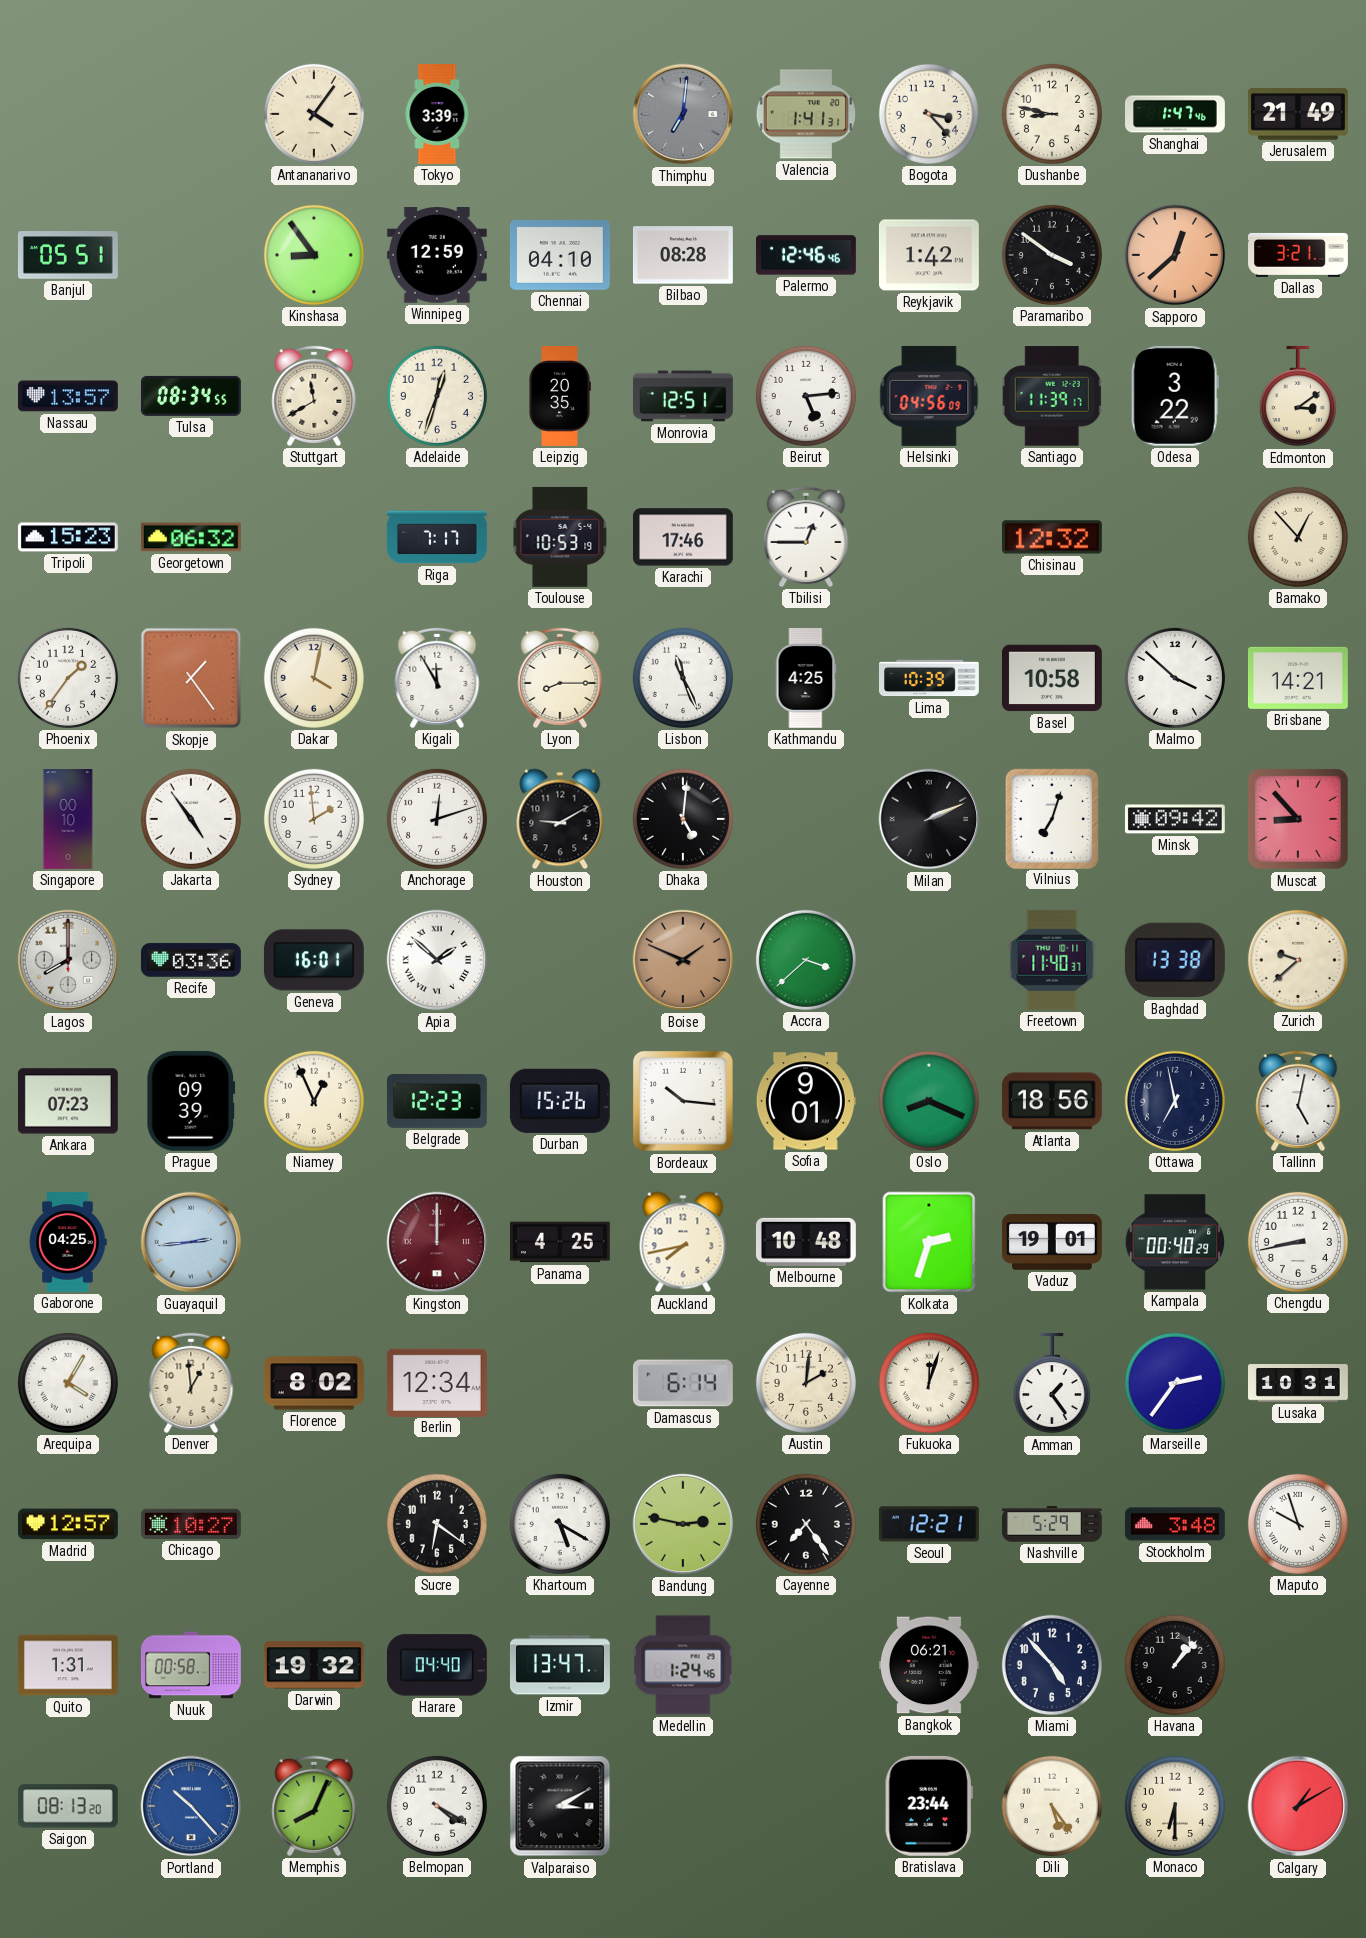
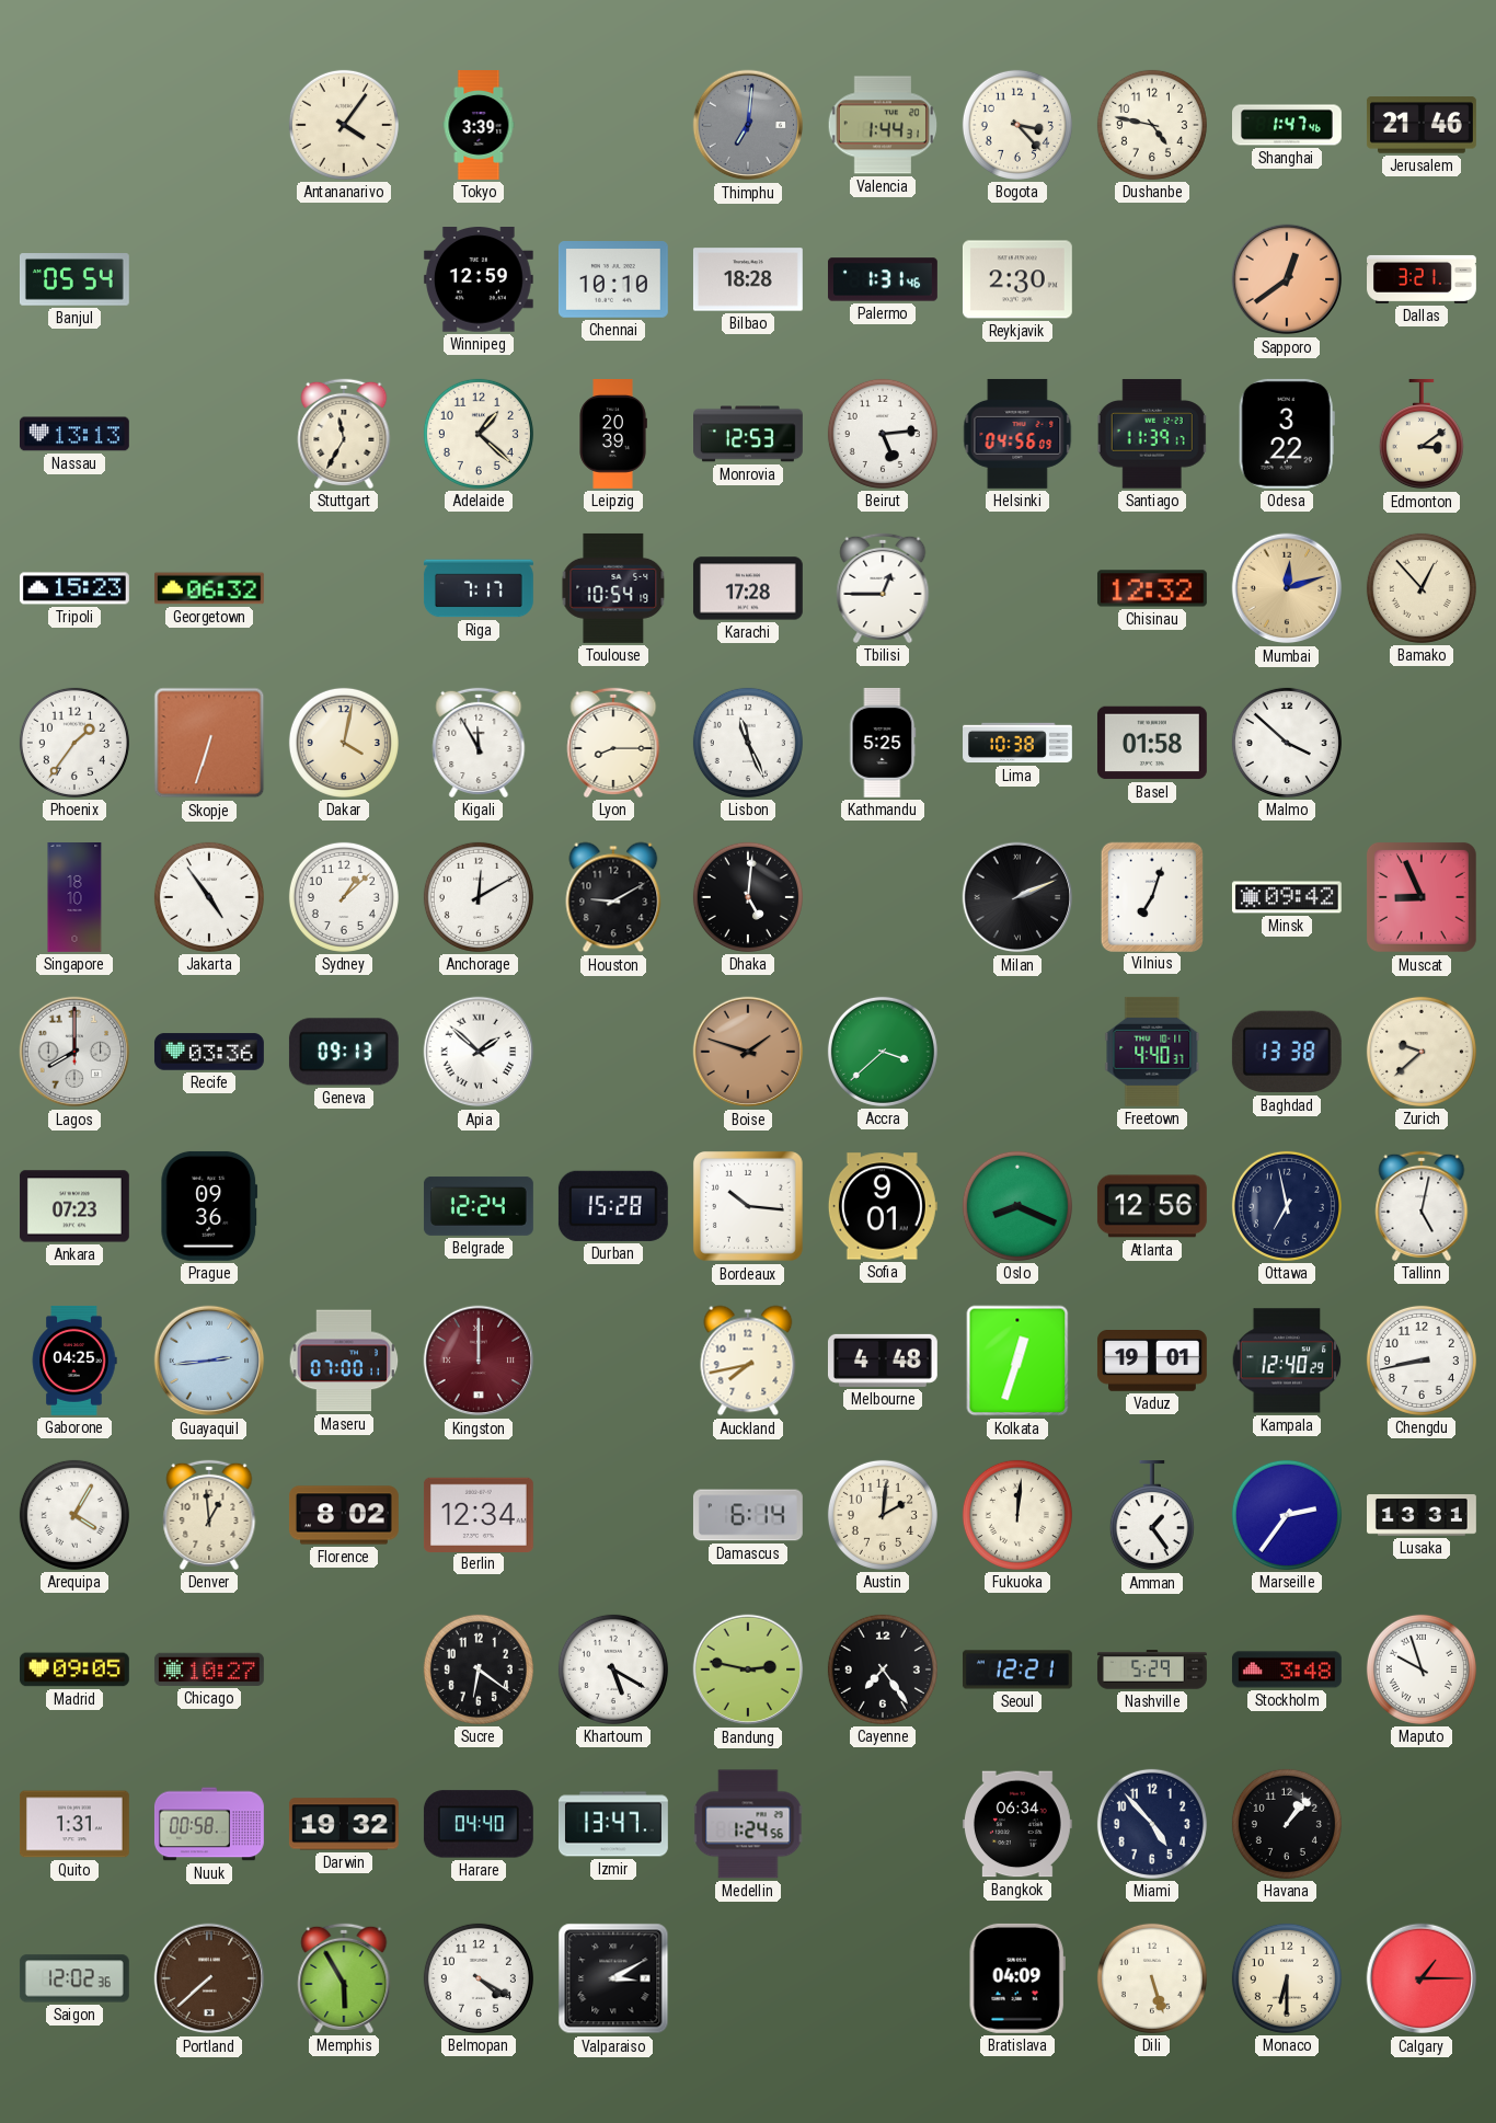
Valencia: 1:41 -> 1:44
Dushanbe: 8:47 -> 4:47
Jerusalem: 21:49 -> 21:46
Banjul: 05:51 -> 05:54
Kinshasa: 8:54 -> none
Chennai: 04:10 -> 10:10
Bilbao: 08:28 -> 18:28
Palermo: 12:46 -> 1:31
Reykjavik: 1:42 -> 2:30
Paramaribo: 3:51 -> none
Sapporo: 12:38 -> 12:39
Nassau: 13:57 -> 13:13
Tulsa: 08:34 -> none
Stuttgart: 11:40 -> 11:35
Adelaide: 12:33 -> 1:22
Leipzig: 20:35 -> 20:39
Monrovia: 12:51 -> 12:53
Toulouse: 10:53 -> 10:54
Karachi: 17:46 -> 17:28
Mumbai: none -> 12:12
Skopje: 1:24 -> 6:33
Kathmandu: 4:25 -> 5:25
Lima: 10:39 -> 10:38
Basel: 10:58 -> 01:58
Brisbane: 14:21 -> none
Singapore: 00:10 -> 18:10
Sydney: 1:59 -> 1:08
Anchorage: 12:12 -> 12:10
Muscat: 8:53 -> 8:56
Geneva: 16:01 -> 09:13
Boise: 1:49 -> 1:48
Freetown: 11:40 -> 4:40
Prague: 09:39 -> 09:36
Niamey: 12:56 -> none
Belgrade: 12:23 -> 12:24
Durban: 15:26 -> 15:28
Atlanta: 18:56 -> 12:56
Maseru: none -> 07:00
Panama: 4:25 -> none
Melbourne: 10:48 -> 4:48
Kolkata: 2:33 -> 12:33
Kampala: 00:40 -> 12:40
Fukuoka: 12:03 -> 12:01
Lusaka: 10:31 -> 13:31
Madrid: 12:57 -> 09:05
Medellin: 1:24:46 -> 1:24:56
Bangkok: 06:21 -> 06:34
Saigon: 08:13 -> 12:02
Portland: 10:23 -> 7:38
Portland dial: blue -> brown
Memphis: 8:04 -> 5:55
Bratislava: 23:44 -> 04:09
Dili: 5:24 -> 5:27
Calgary: 1:10 -> 1:15
